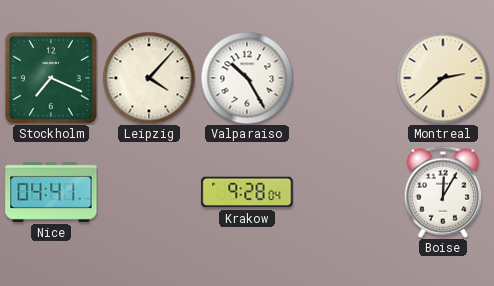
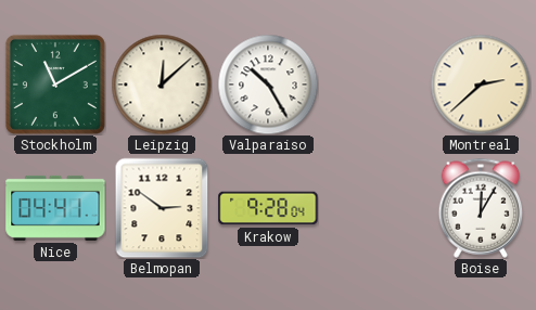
Stockholm: 7:19 -> 11:10
Leipzig: 4:07 -> 12:08
Belmopan: none -> 2:51
